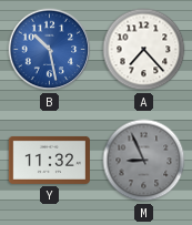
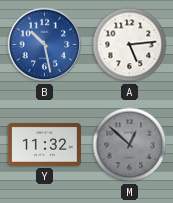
A: 7:23 -> 5:14
M: 8:56 -> 12:52
